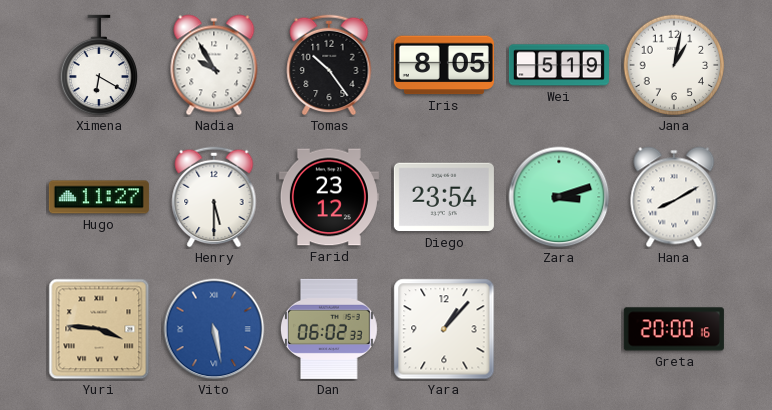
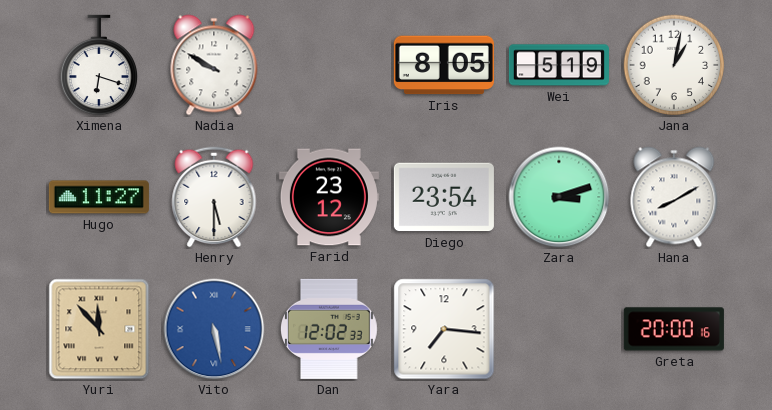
Ximena: 6:20 -> 6:18
Nadia: 9:55 -> 9:50
Tomas: 10:24 -> none
Yuri: 3:46 -> 11:53
Dan: 06:02 -> 12:02
Yara: 1:07 -> 7:16
